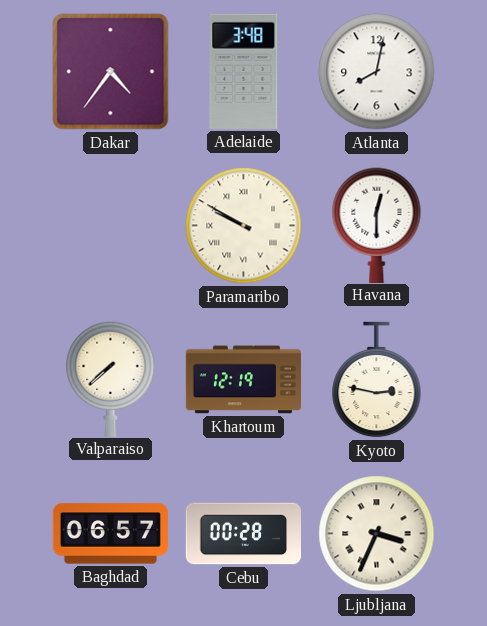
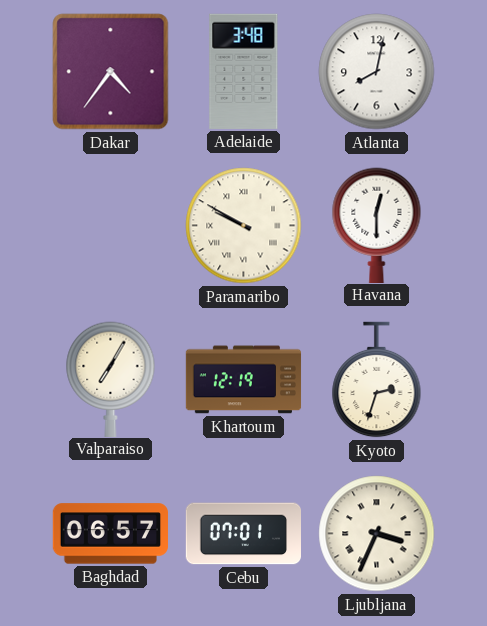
Valparaiso: 7:38 -> 7:05
Kyoto: 2:47 -> 2:33
Cebu: 00:28 -> 07:01
